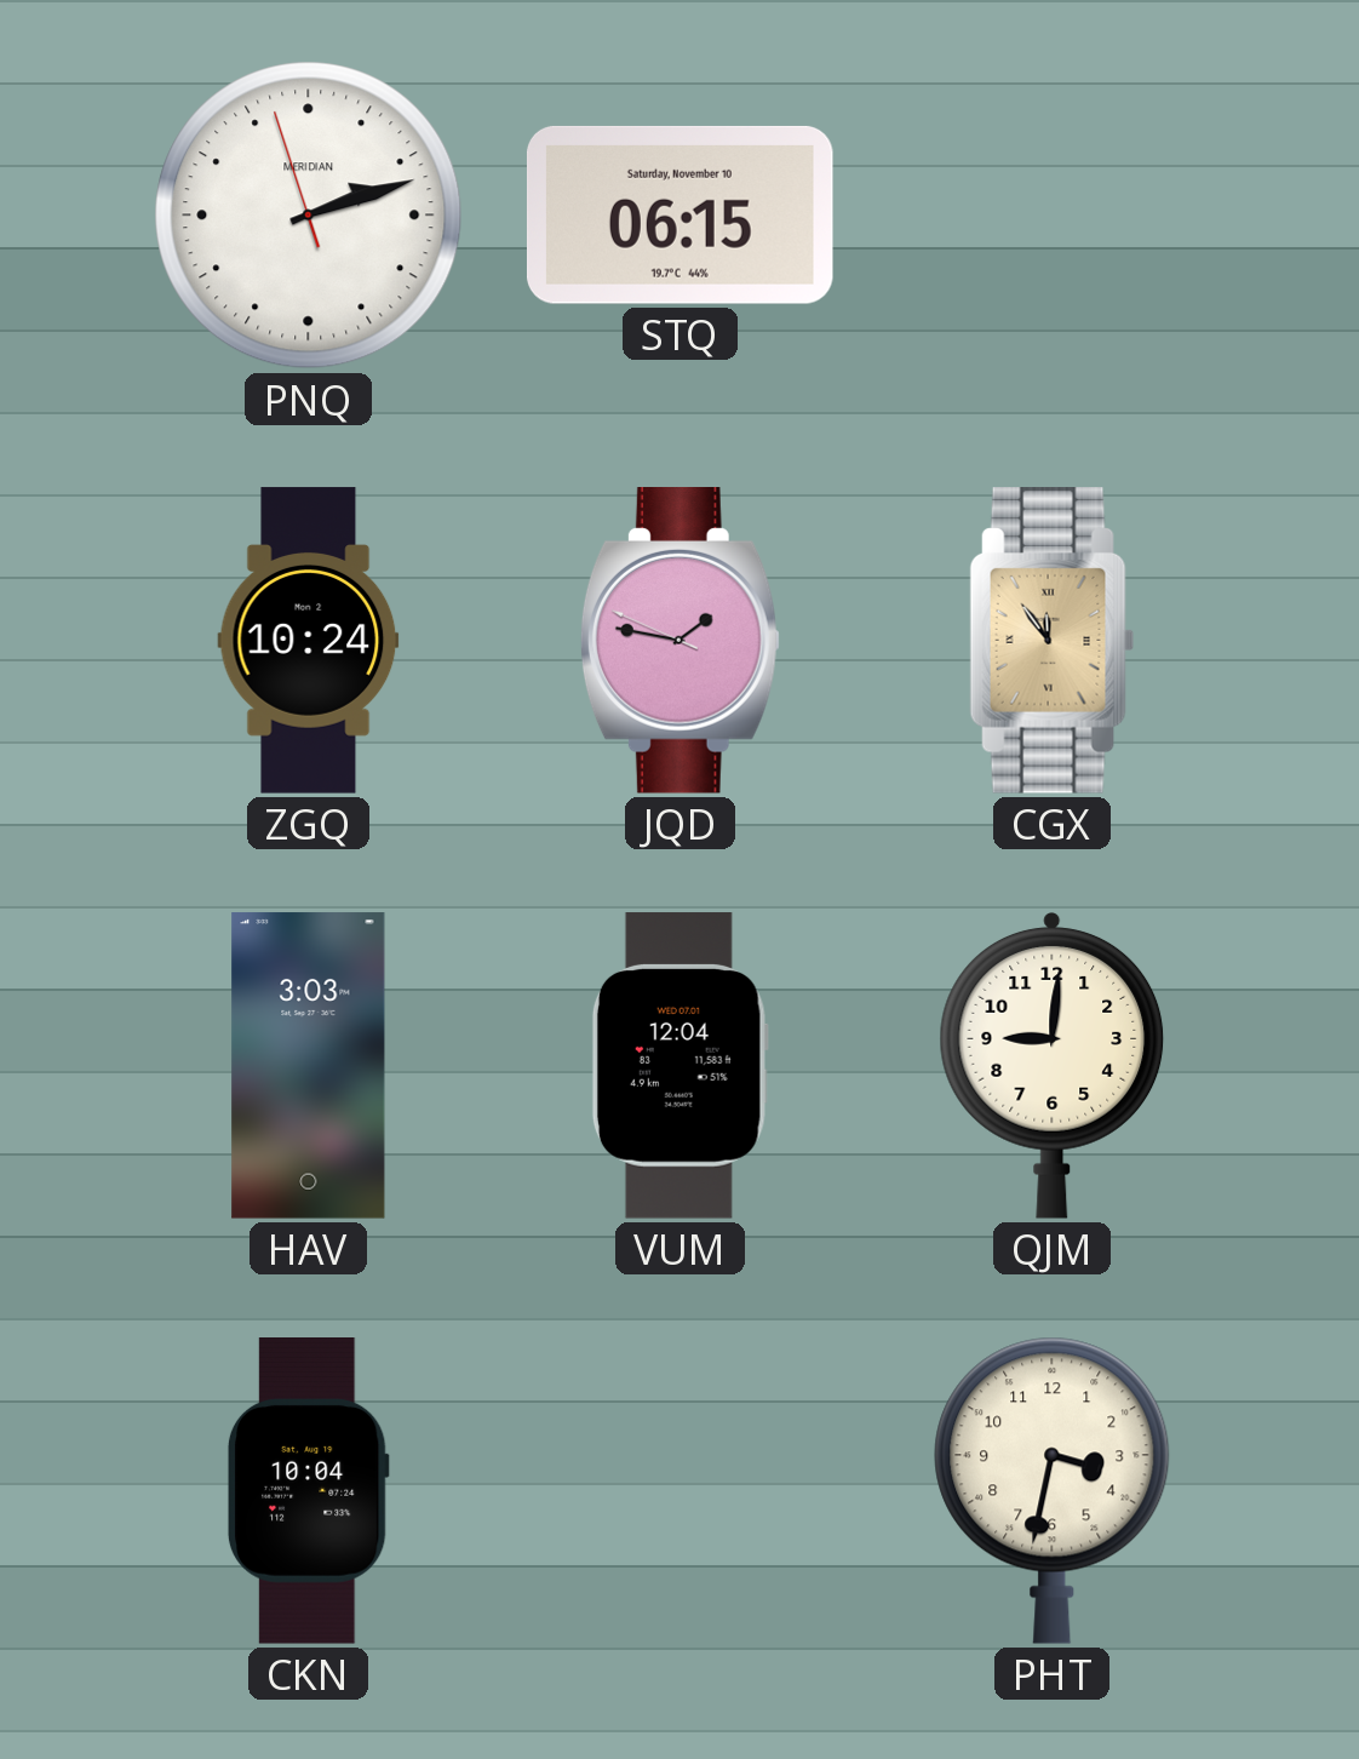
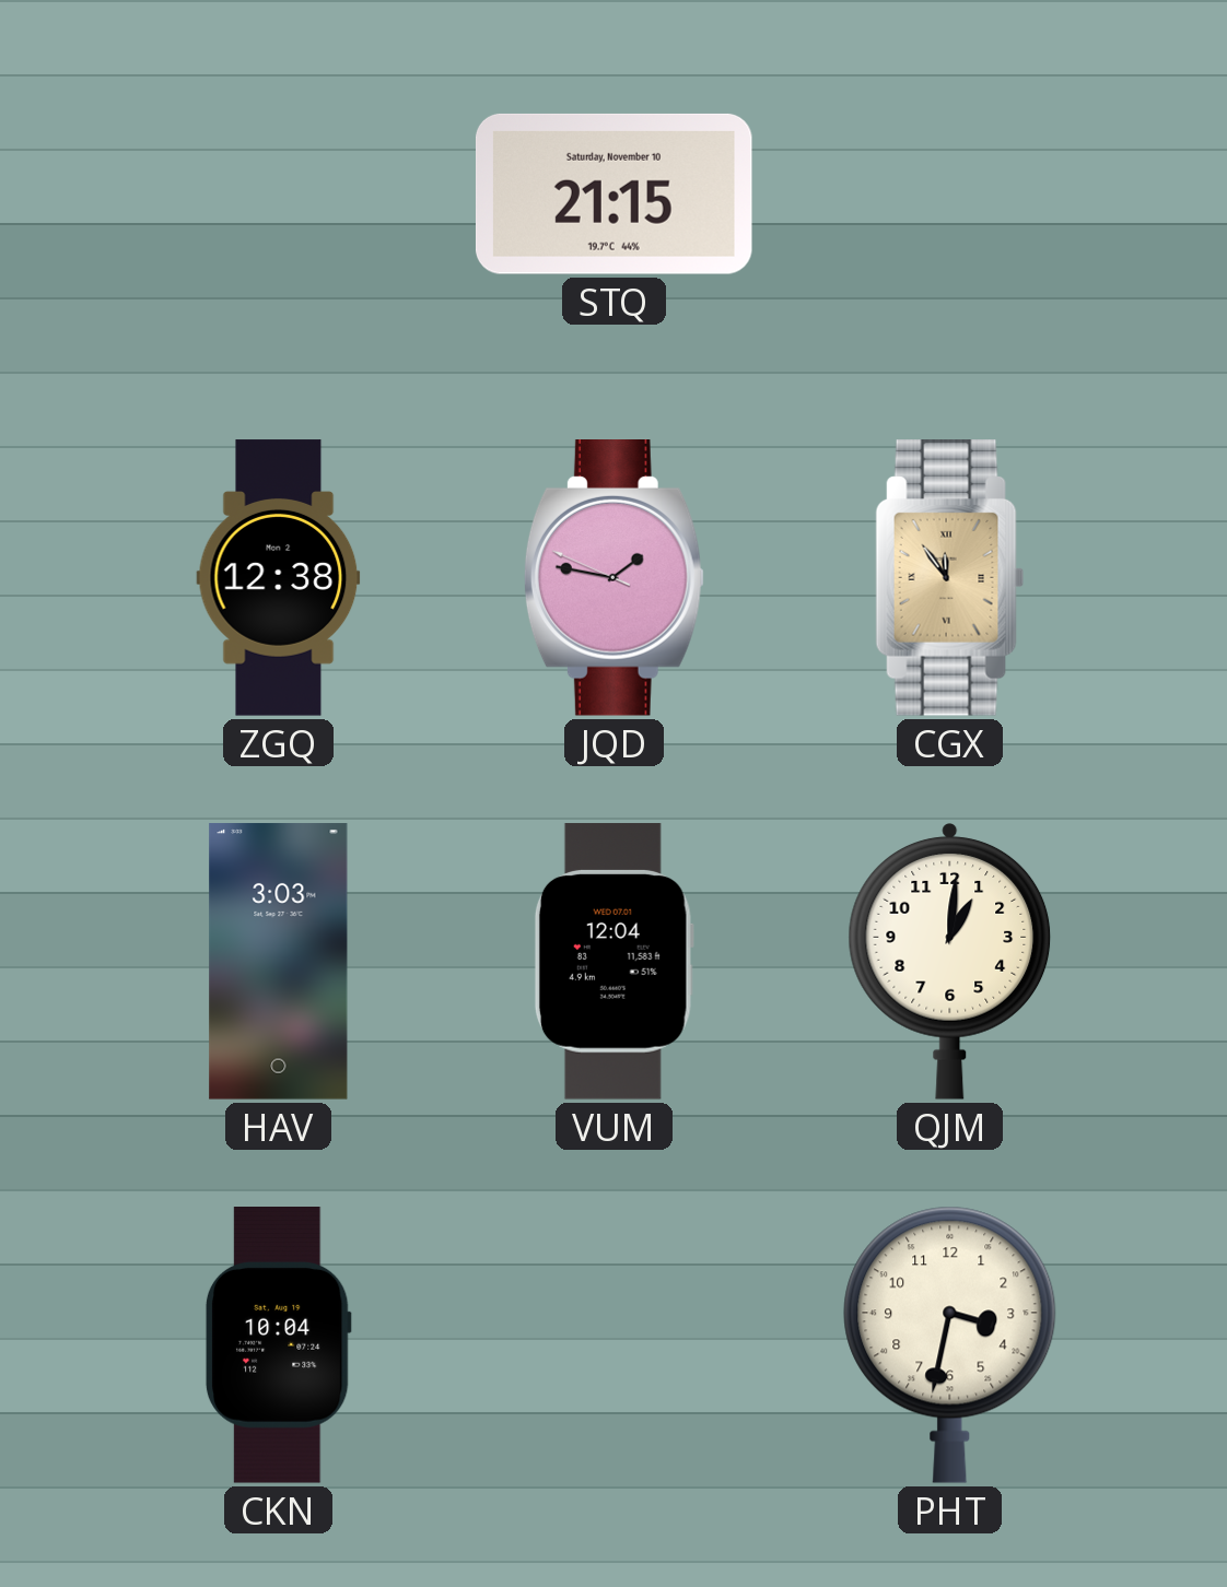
PNQ: 2:11 -> none
STQ: 06:15 -> 21:15
ZGQ: 10:24 -> 12:38
QJM: 9:01 -> 1:01
